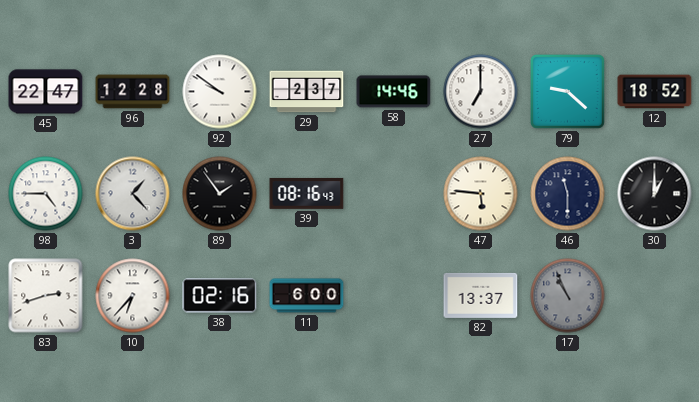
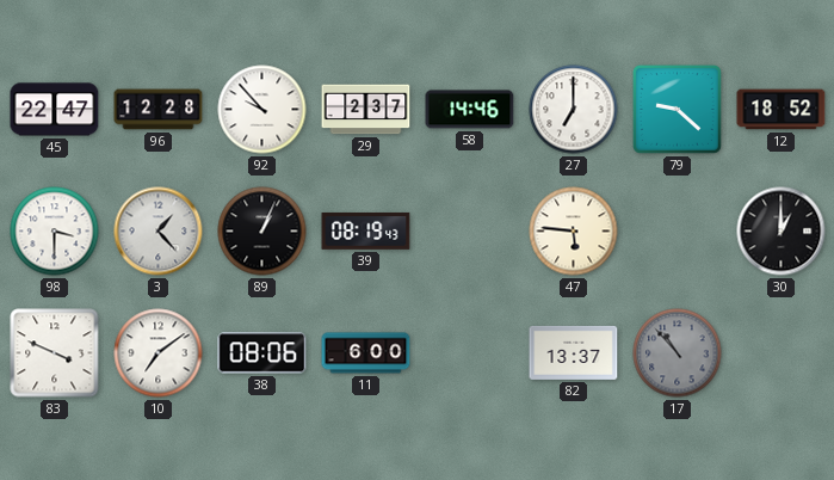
92: 9:51 -> 9:53
98: 4:45 -> 3:30
89: 1:54 -> 1:04
39: 08:16 -> 08:19
46: 11:30 -> none
83: 2:42 -> 3:49
10: 6:37 -> 7:09
38: 02:16 -> 08:06
17: 10:56 -> 10:53
